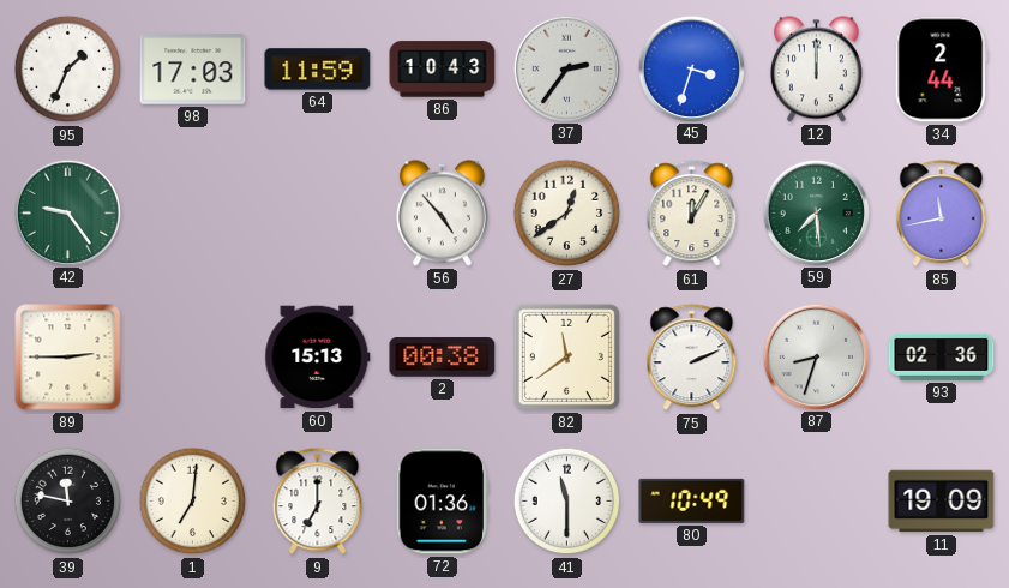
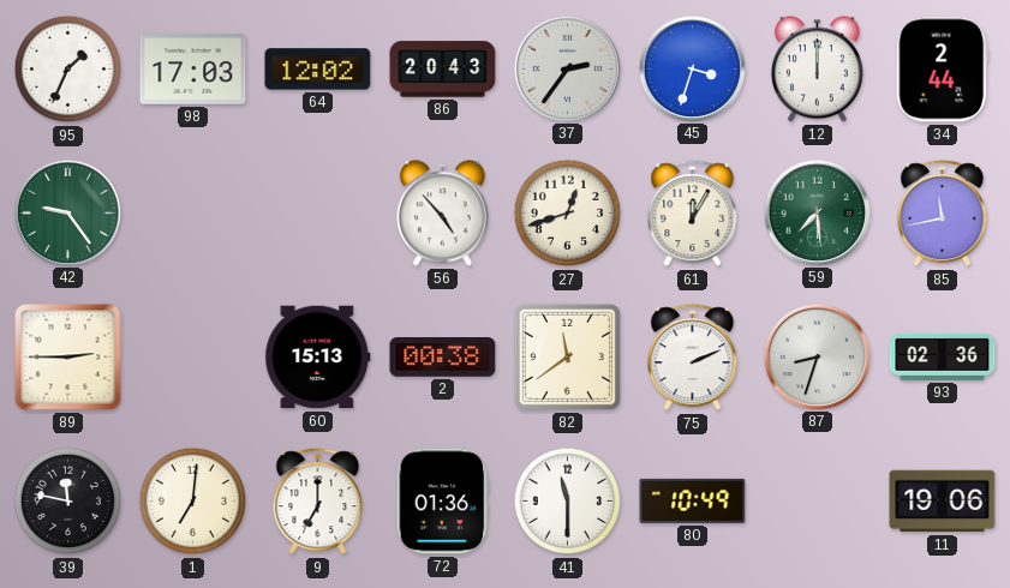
64: 11:59 -> 12:02
86: 10:43 -> 20:43
27: 12:39 -> 12:42
11: 19:09 -> 19:06
